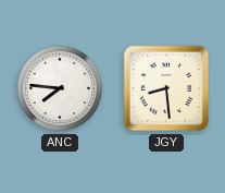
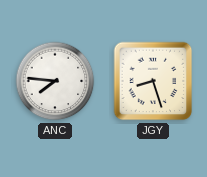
JGY: 8:29 -> 8:27
